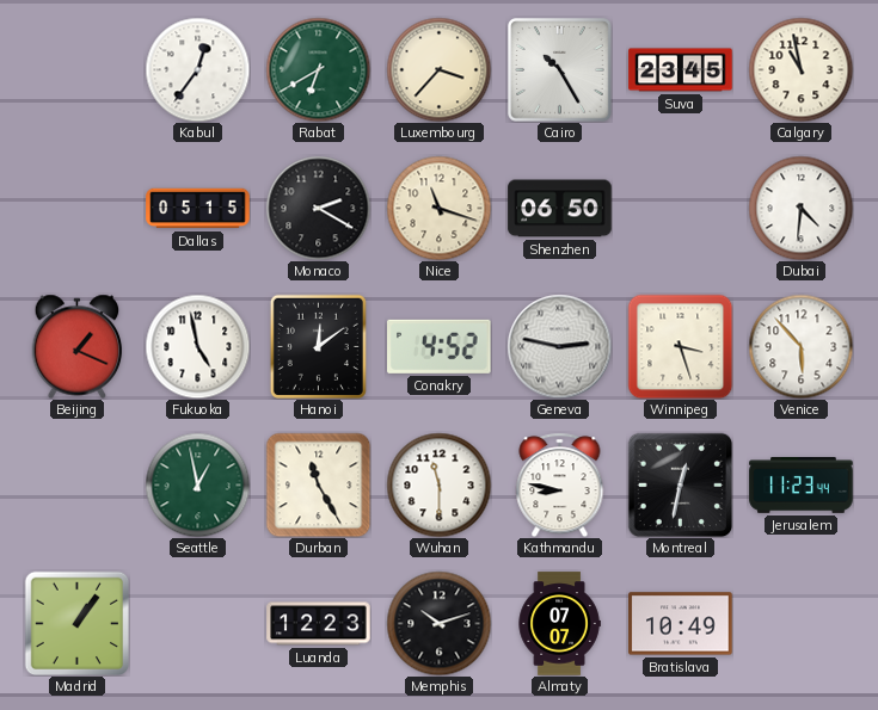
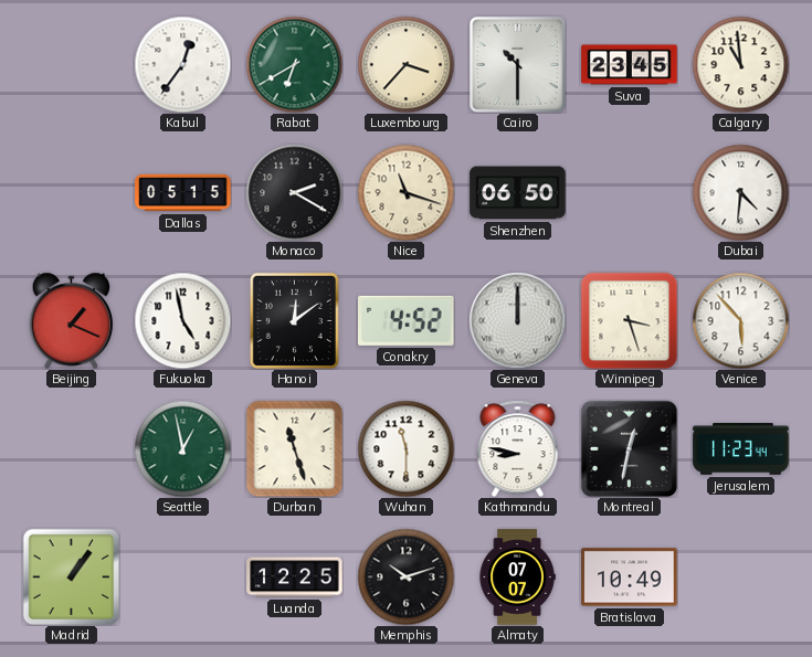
Cairo: 10:25 -> 10:30
Calgary: 10:58 -> 10:59
Geneva: 2:47 -> 12:00
Durban: 11:25 -> 11:27
Luanda: 12:23 -> 12:25
